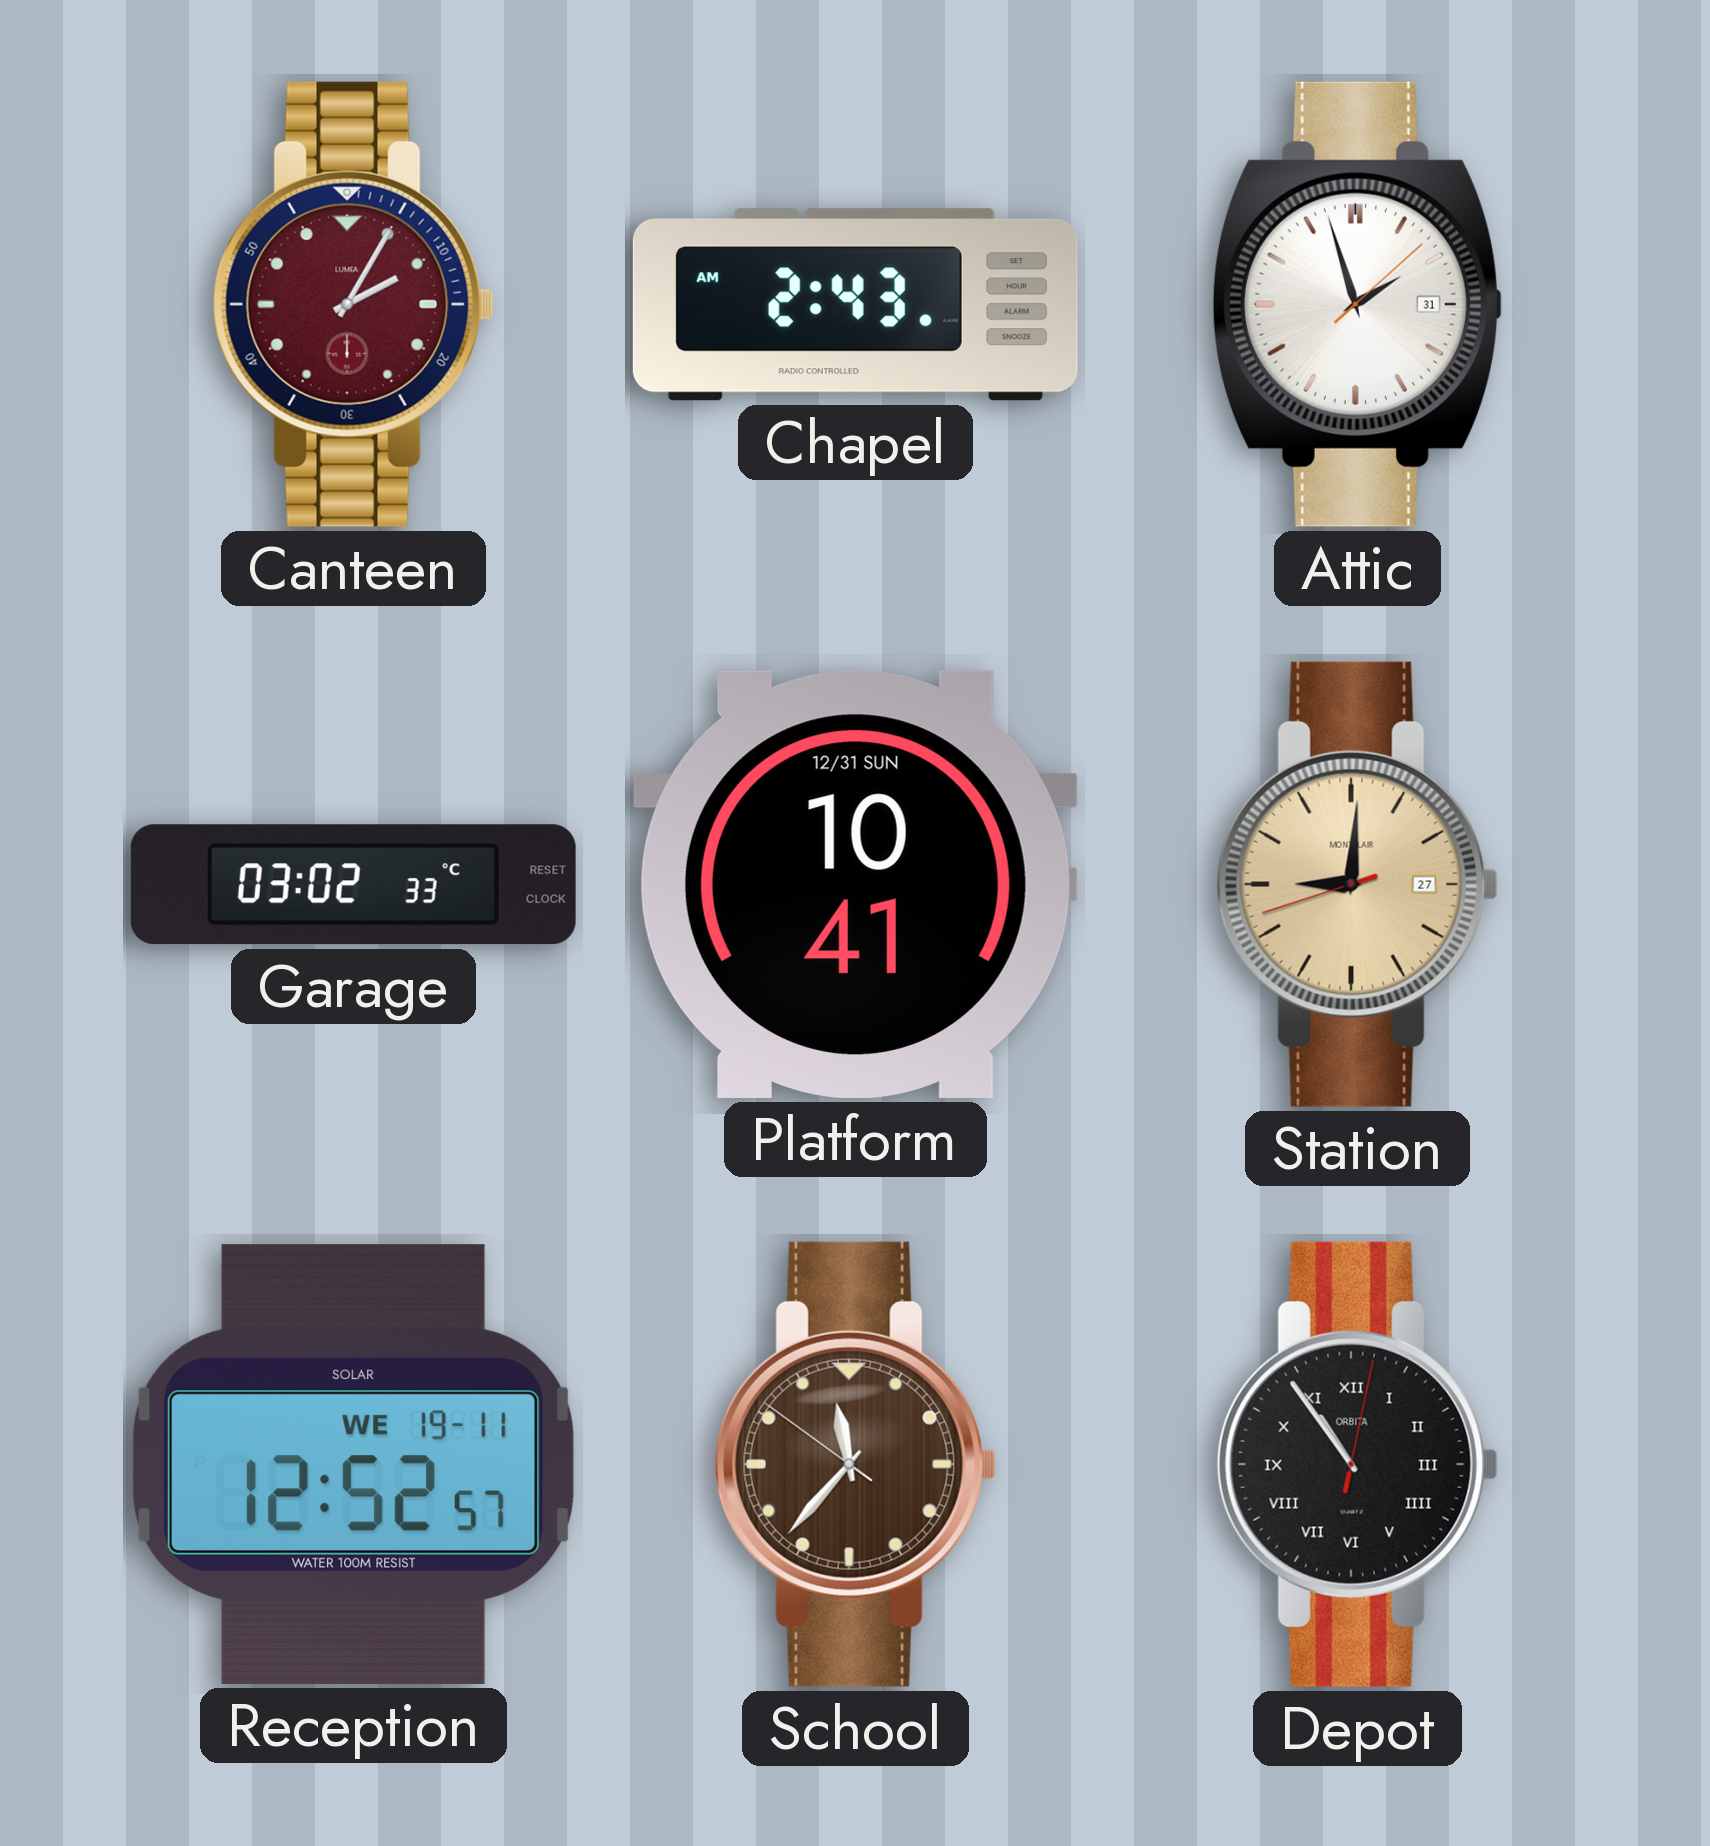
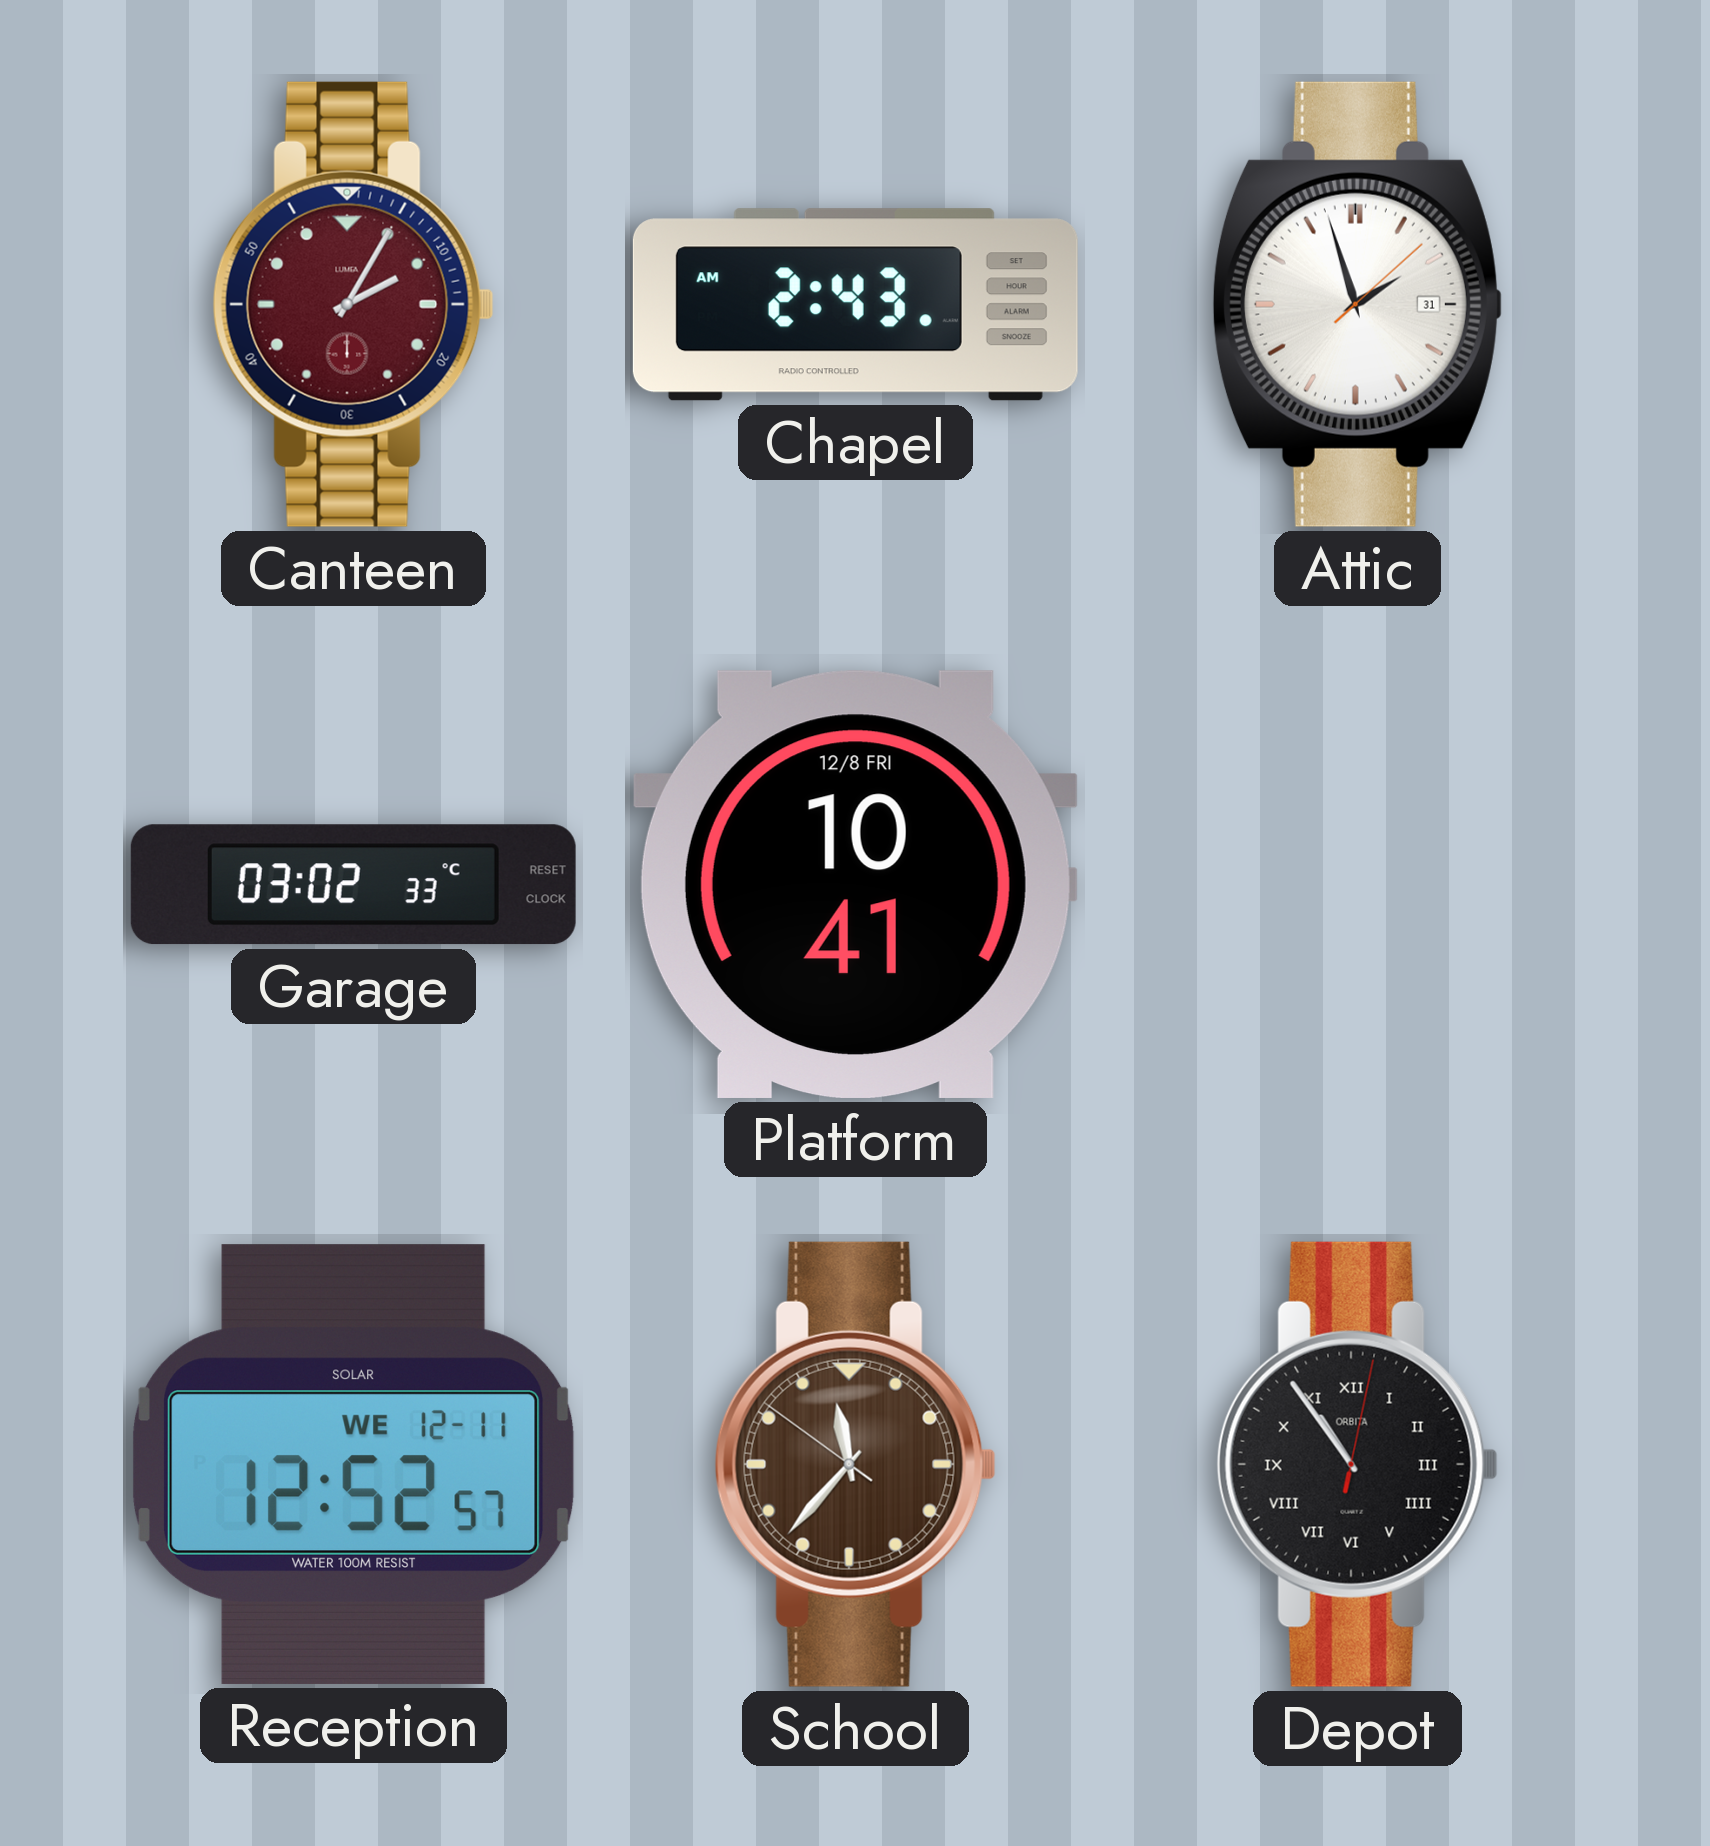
Platform date: 12/31 SUN -> 12/8 FRI
Station: 9:00 -> none
Reception date: WE 19-11 -> WE 12-11
